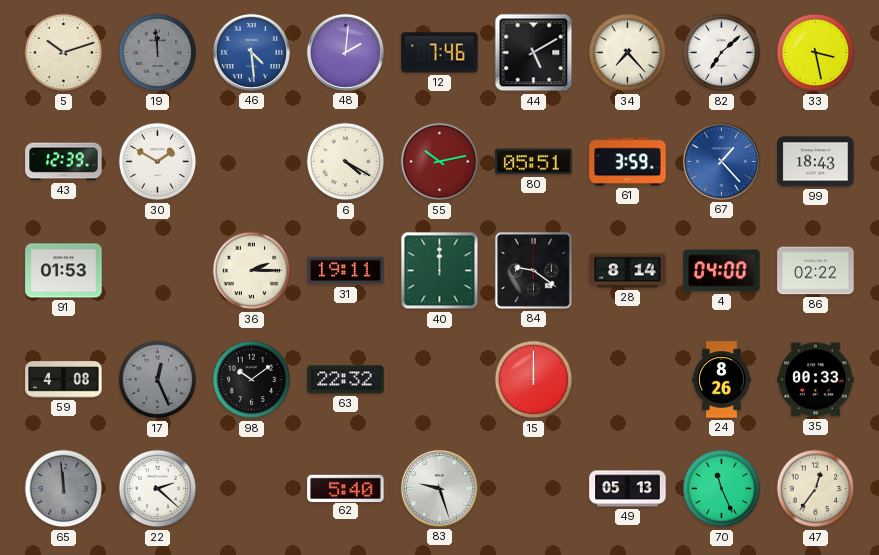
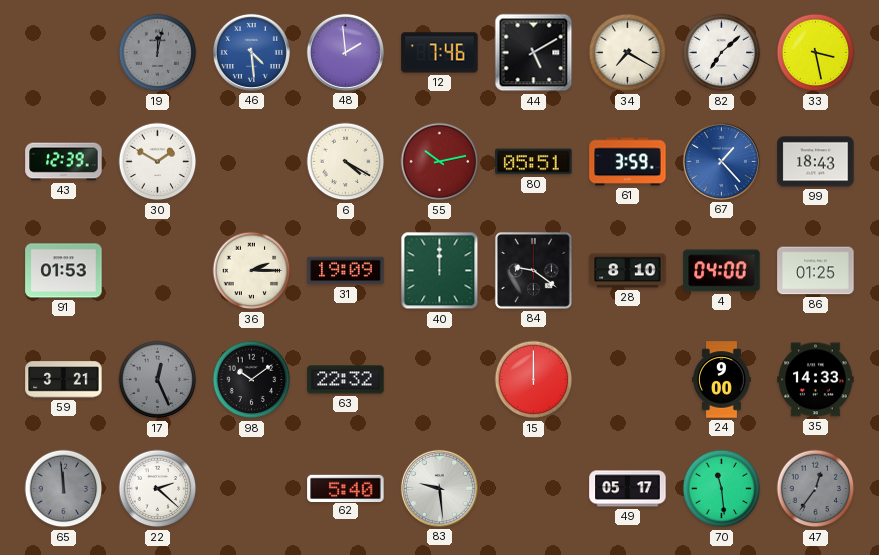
5: 10:12 -> none
19: 11:59 -> 12:02
48: 2:01 -> 1:59
34: 7:23 -> 7:20
31: 19:11 -> 19:09
28: 8:14 -> 8:10
86: 02:22 -> 01:25
59: 4:08 -> 3:21
24: 8:26 -> 9:00
35: 00:33 -> 14:33
83: 9:27 -> 9:29
49: 05:13 -> 05:17
70: 11:26 -> 11:29
47 dial: cream -> grey
